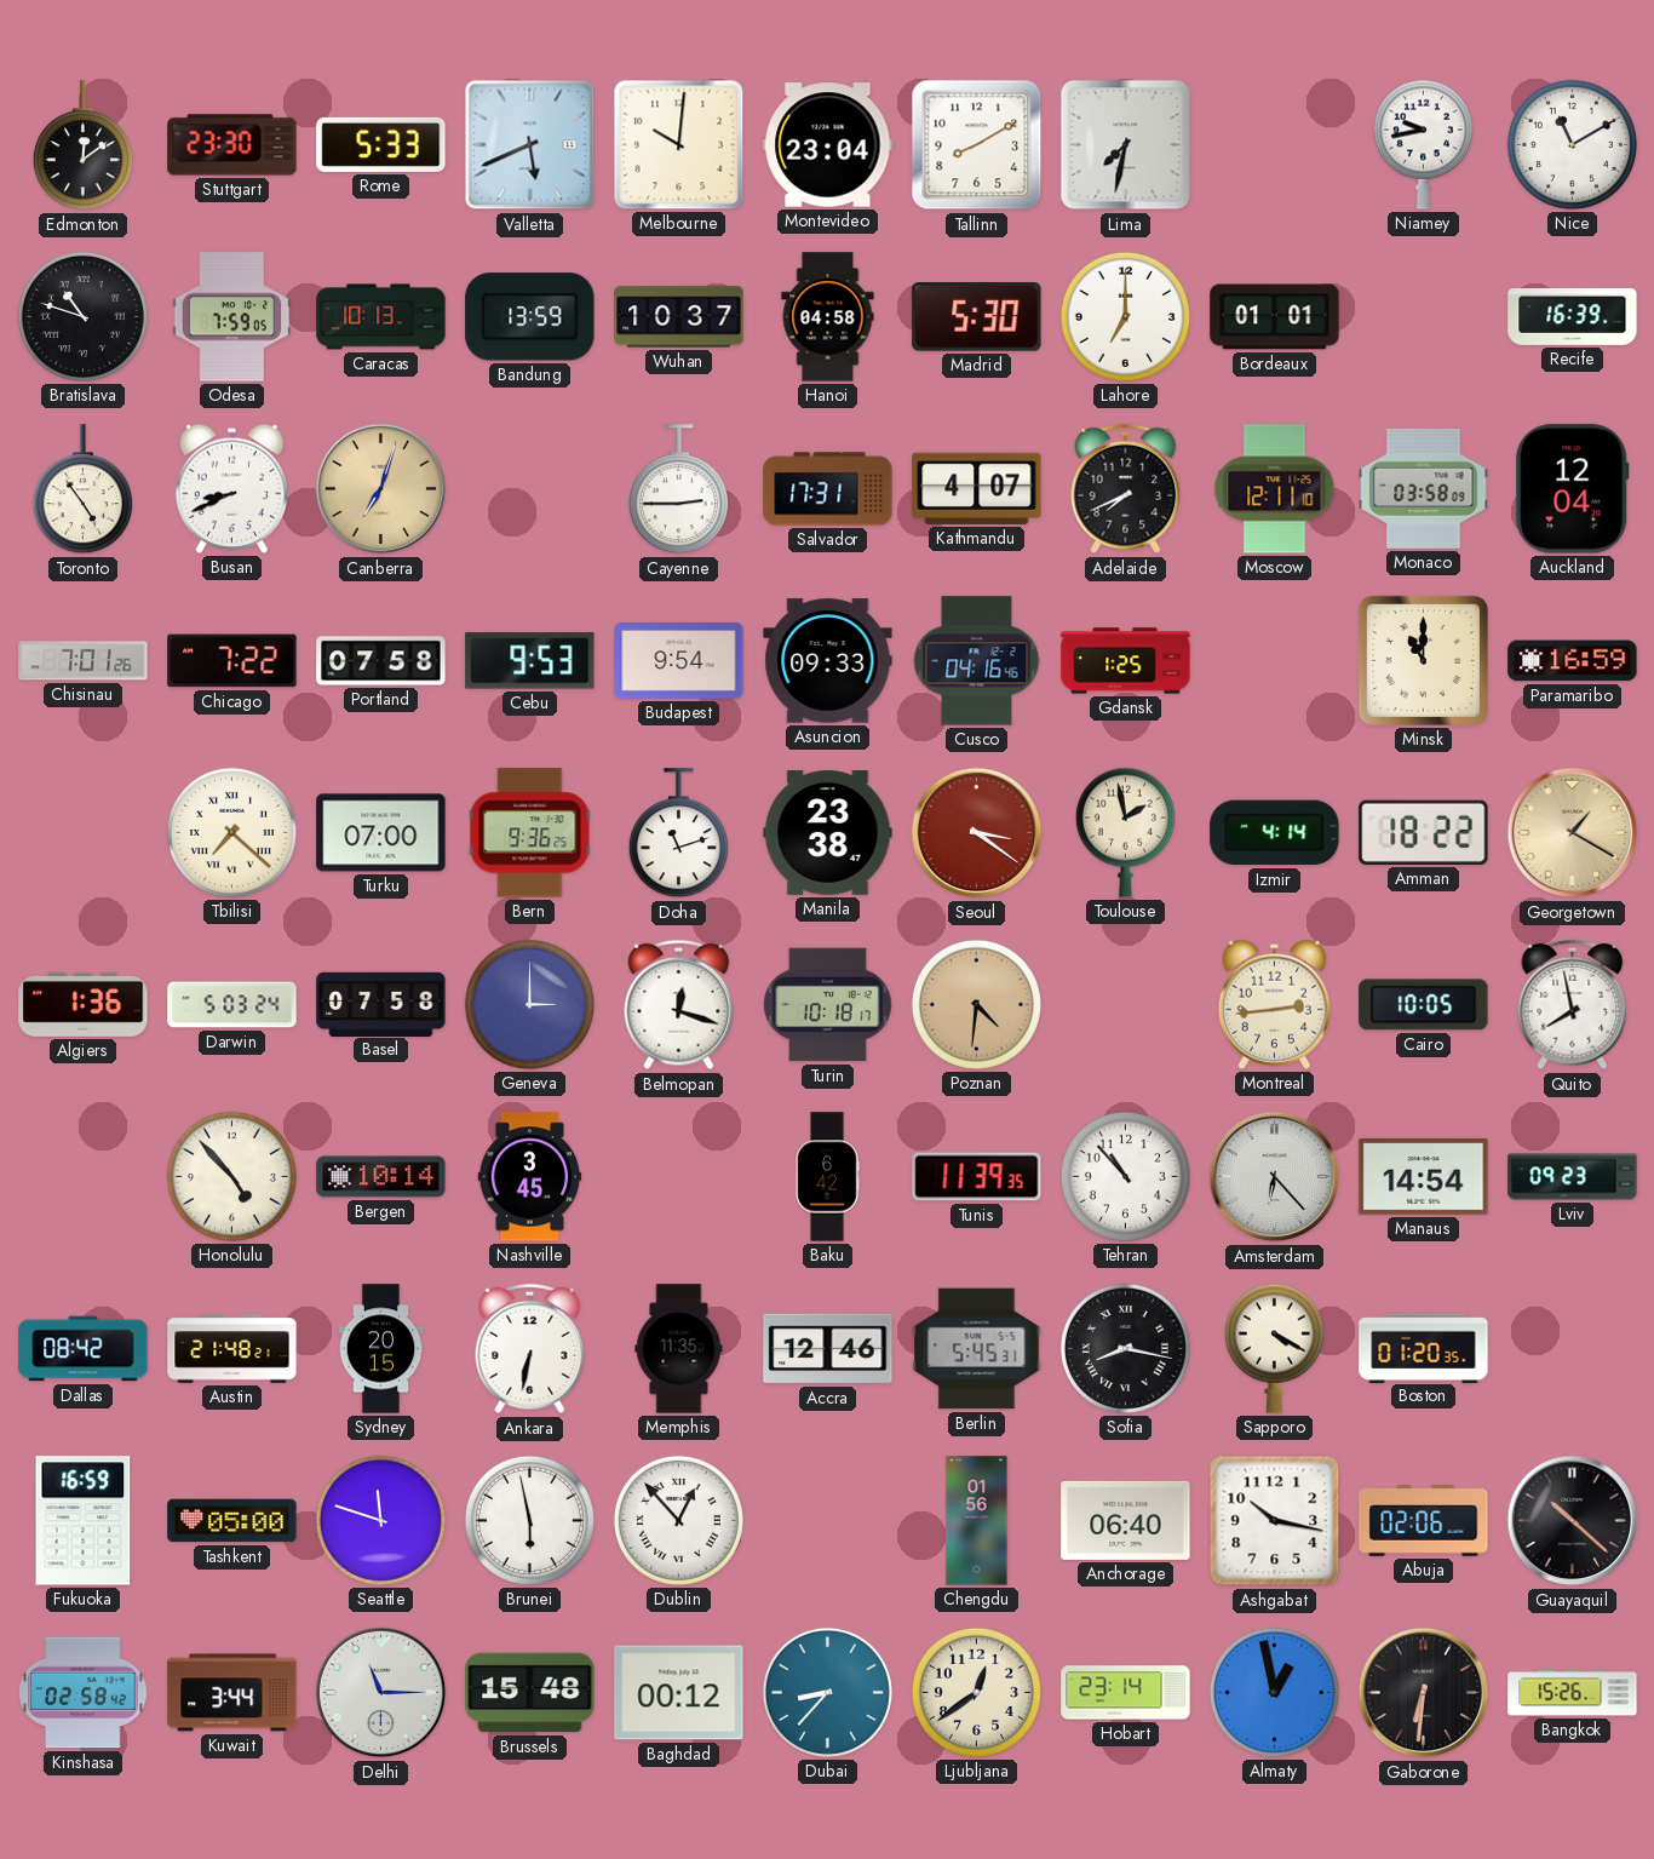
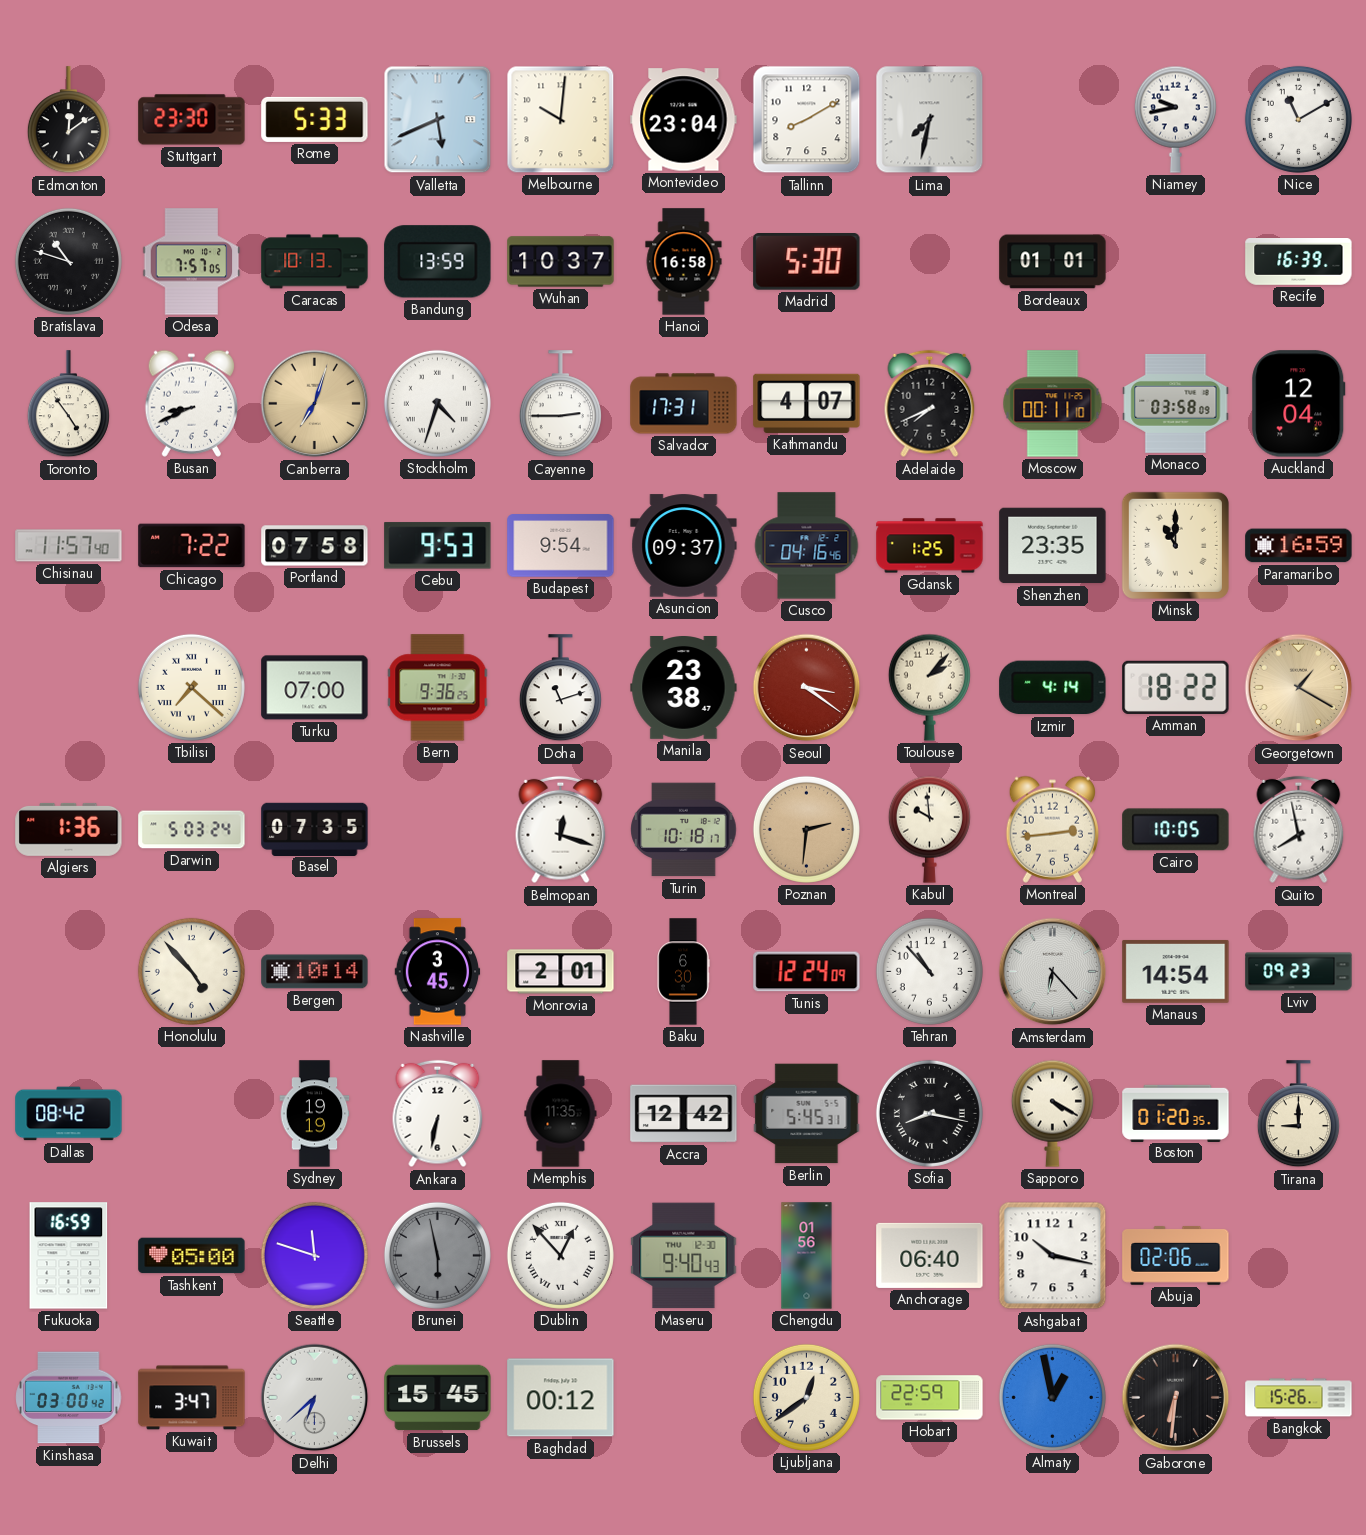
Odesa: 7:59 -> 7:57
Hanoi: 04:58 -> 16:58
Lahore: 7:00 -> none
Stockholm: none -> 4:33
Moscow: 12:11 -> 00:11
Chisinau: 7:01 -> 11:57
Asuncion: 09:33 -> 09:37
Shenzhen: none -> 23:35
Toulouse: 1:58 -> 2:07
Basel: 07:58 -> 07:35
Geneva: 3:00 -> none
Poznan: 4:31 -> 2:31
Kabul: none -> 9:59
Monrovia: none -> 2:01
Baku: 6:42 -> 6:30
Tunis: 11:39 -> 12:24
Austin: 21:48 -> none
Sydney: 20:15 -> 19:19
Accra: 12:46 -> 12:42
Tirana: none -> 9:00
Brunei dial: white -> grey
Maseru: none -> 9:40
Guayaquil: 10:22 -> none
Kinshasa: 02:58 -> 03:00
Kuwait: 3:44 -> 3:47
Delhi: 11:15 -> 6:38
Brussels: 15:48 -> 15:45
Dubai: 8:37 -> none
Hobart: 23:14 -> 22:59
